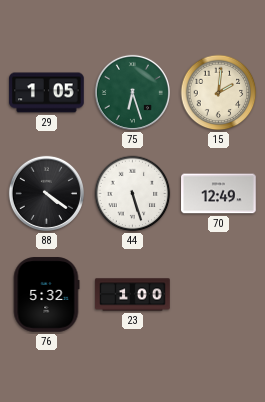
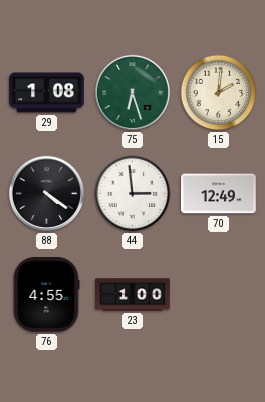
29: 1:05 -> 1:08
44: 5:27 -> 2:59
76: 5:32 -> 4:55
